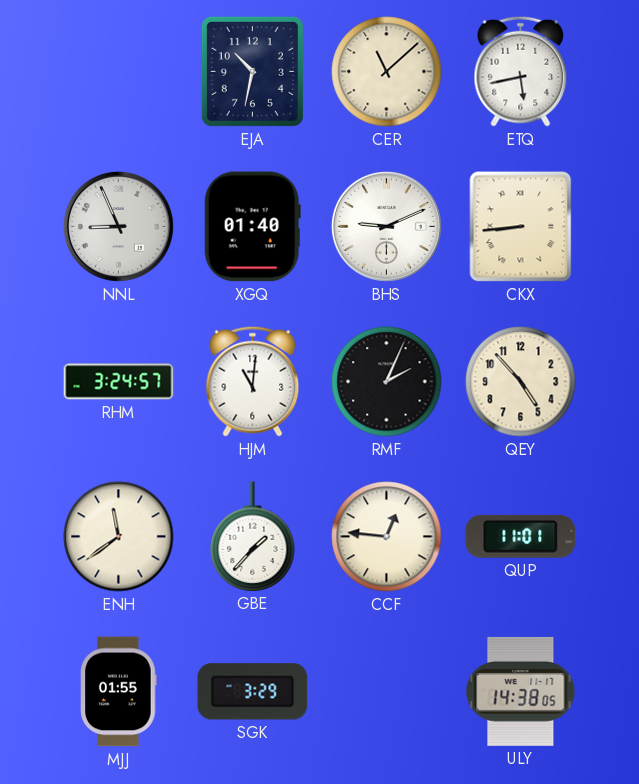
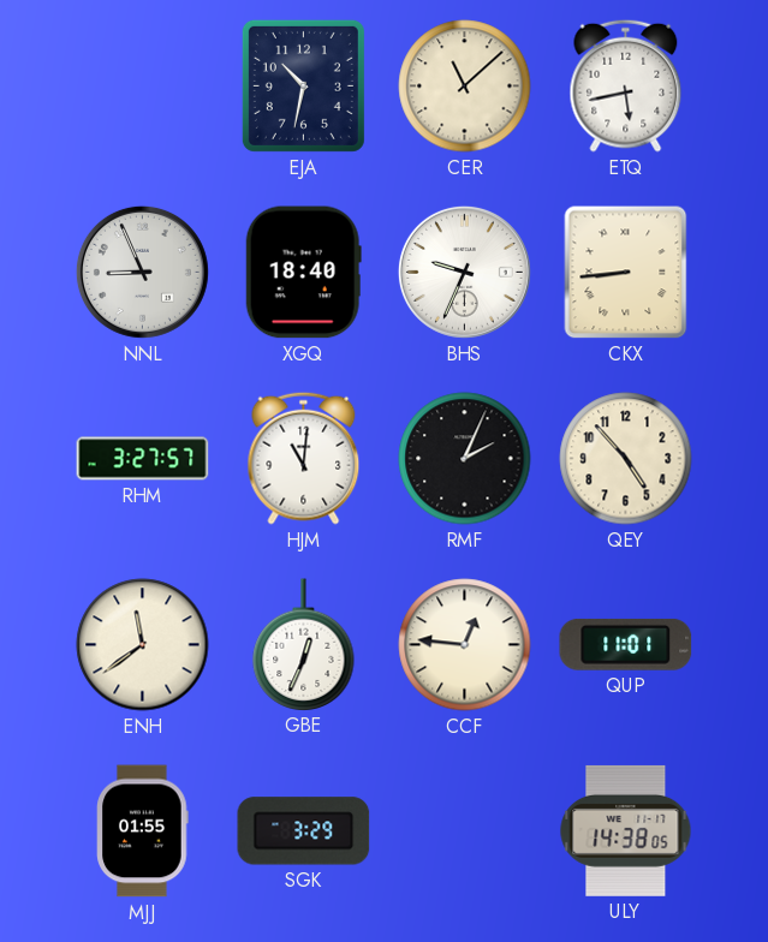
XGQ: 01:40 -> 18:40
BHS: 9:11 -> 9:34
RHM: 3:24 -> 3:27
GBE: 1:37 -> 12:34
